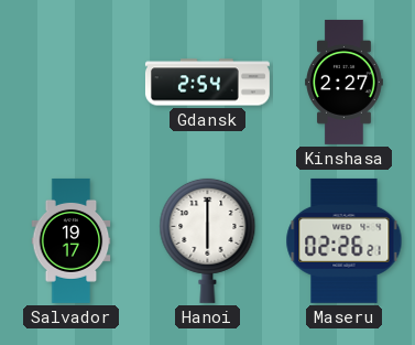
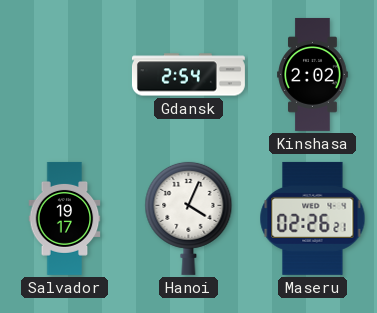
Kinshasa: 2:27 -> 2:02
Hanoi: 6:00 -> 4:04
